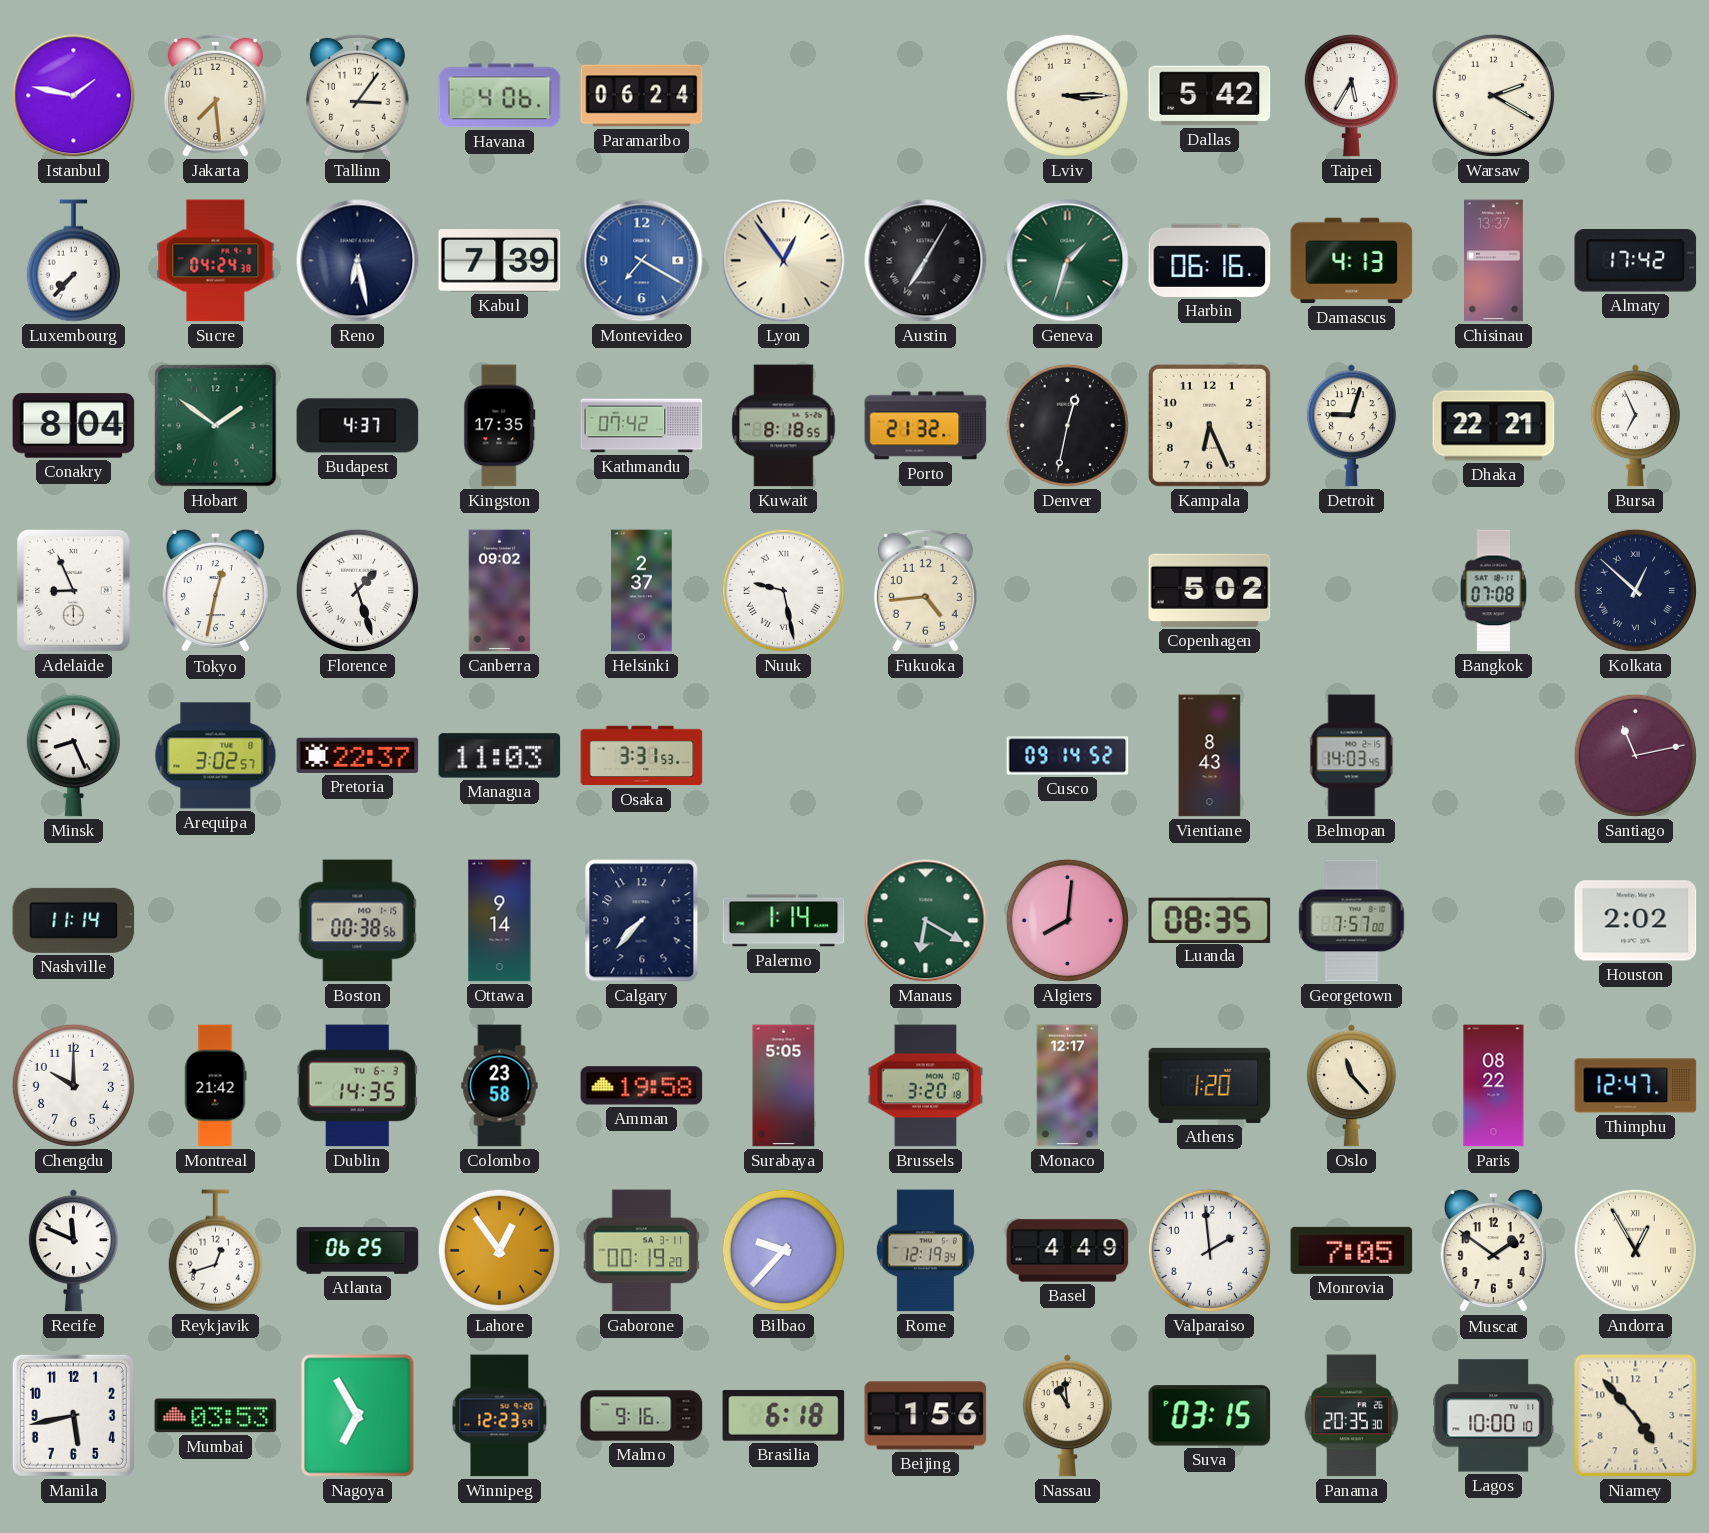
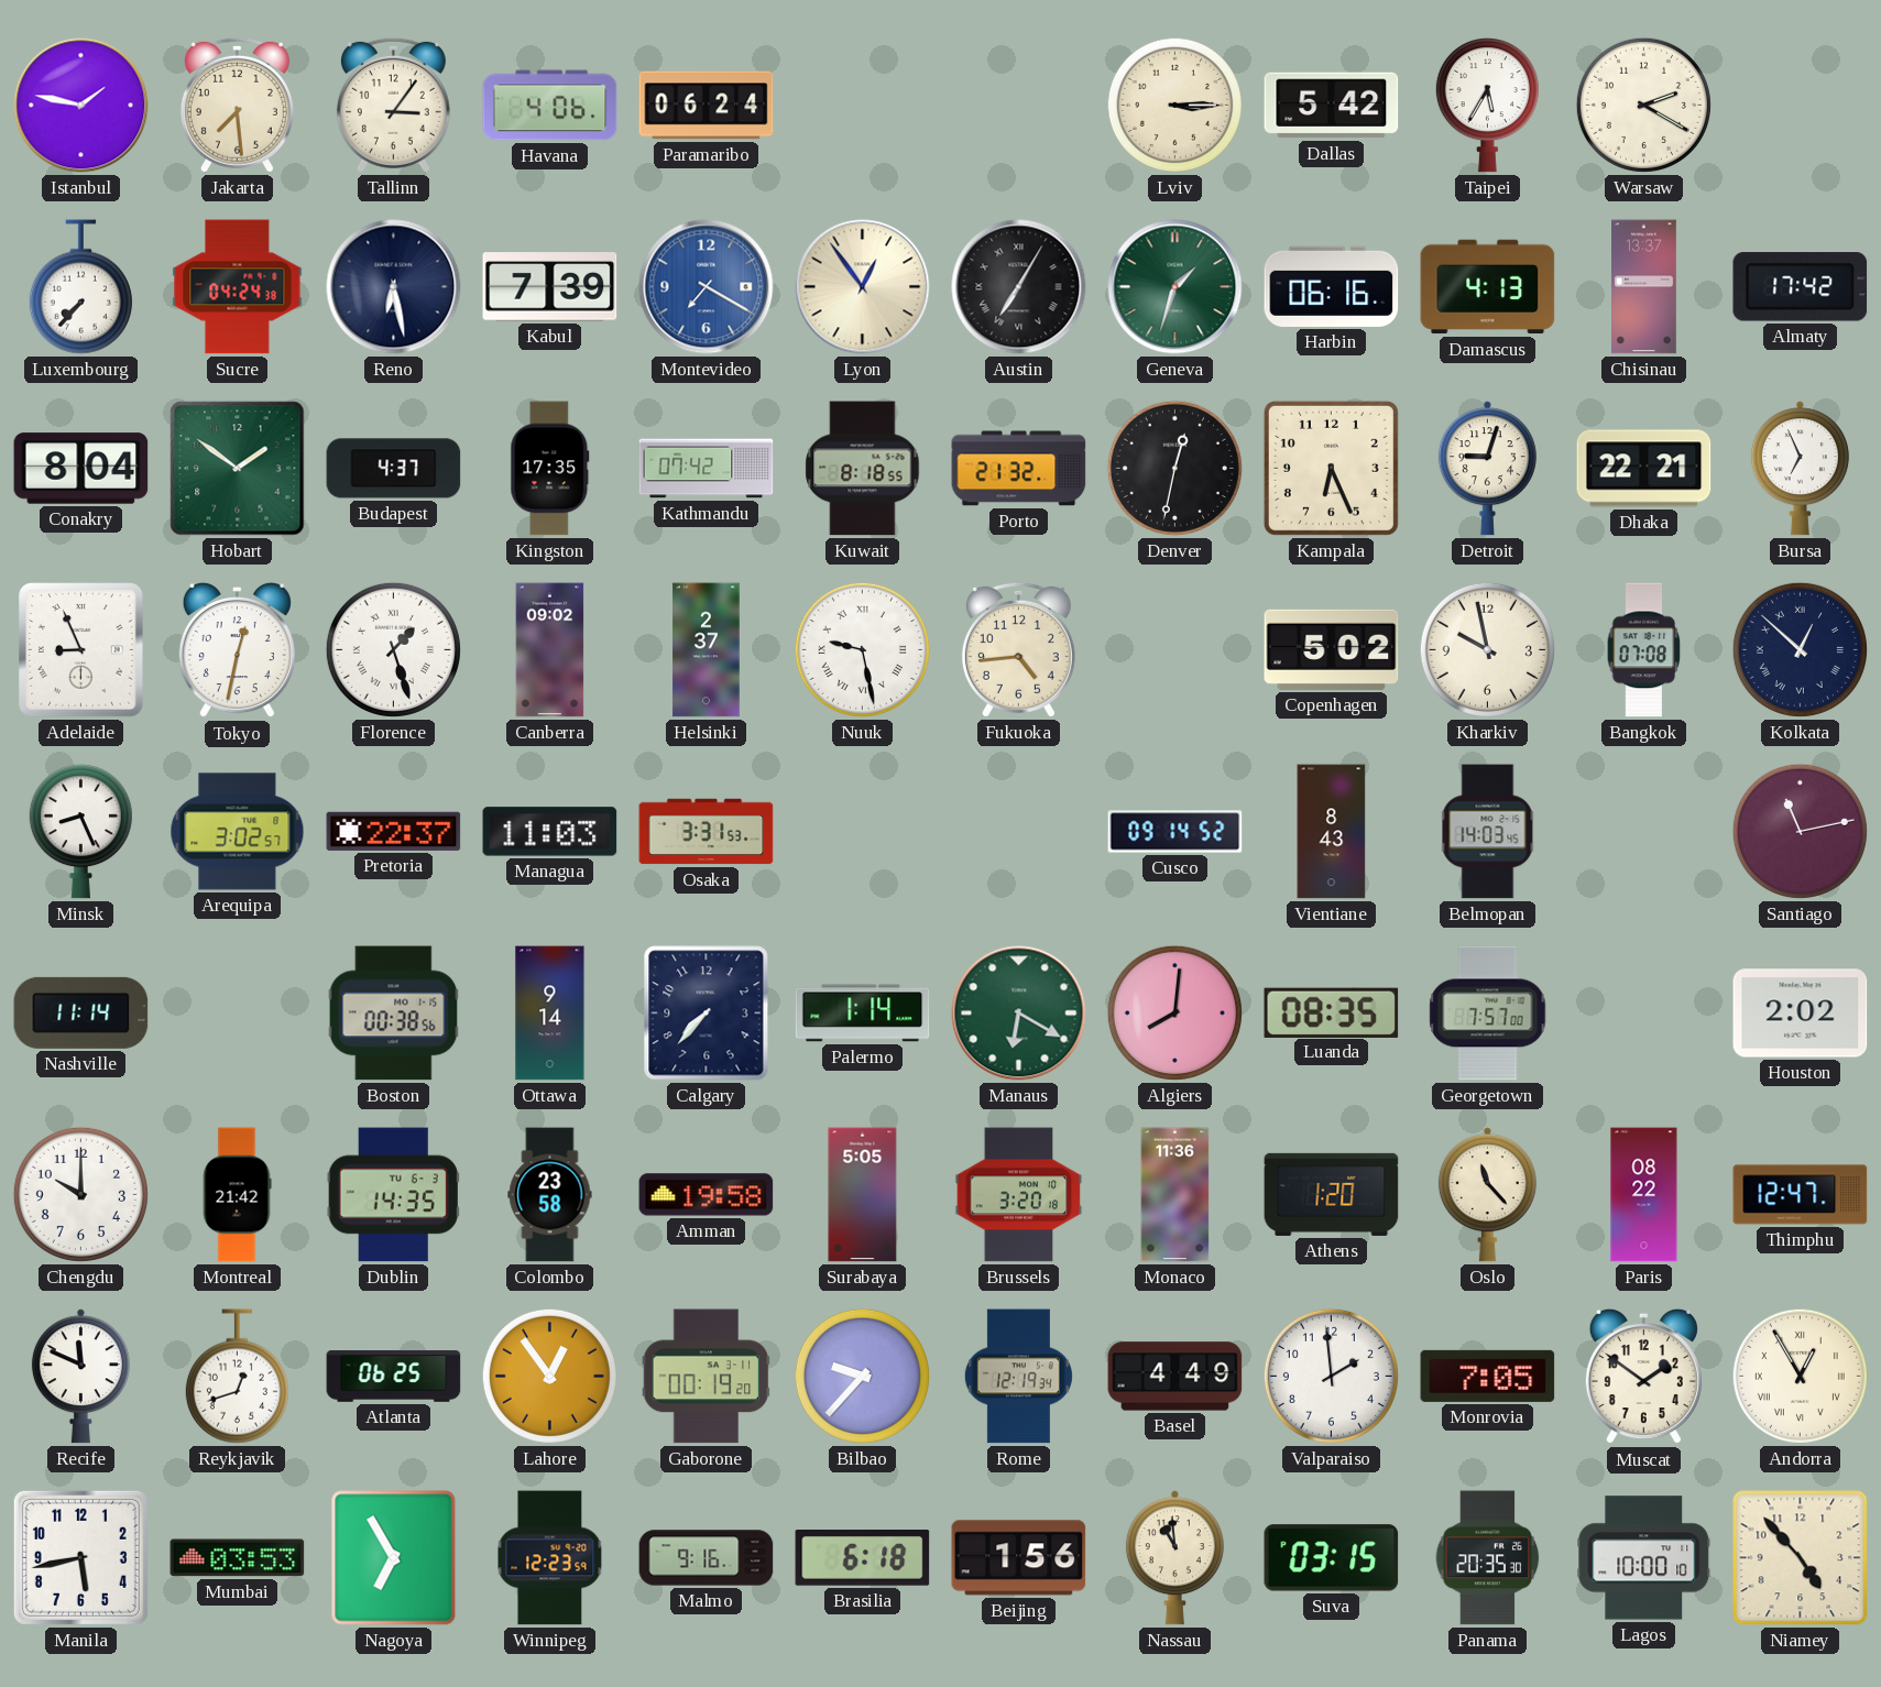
Kharkiv: none -> 9:58
Monaco: 12:17 -> 11:36
